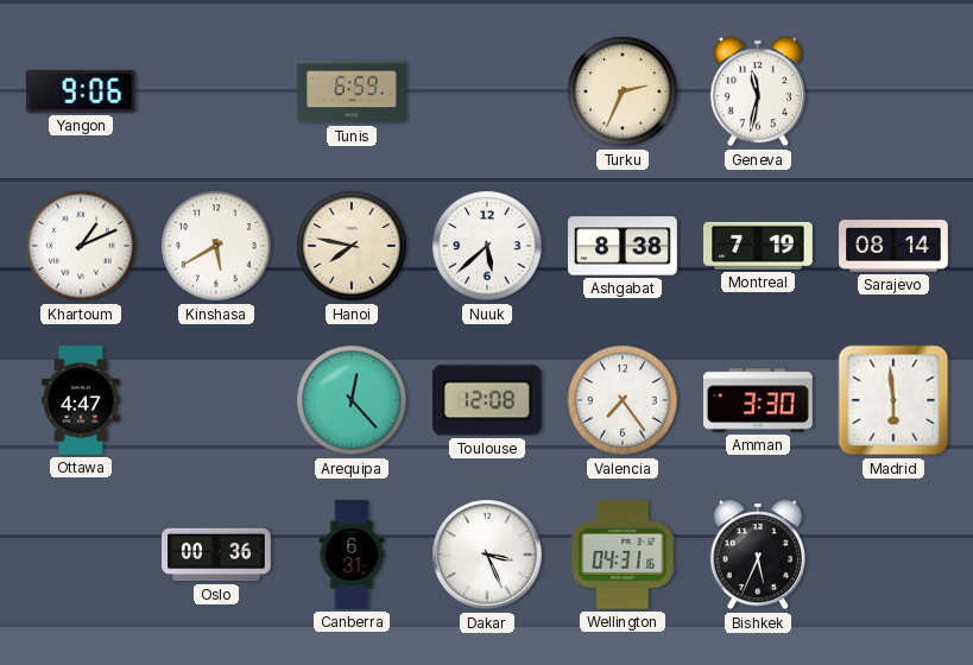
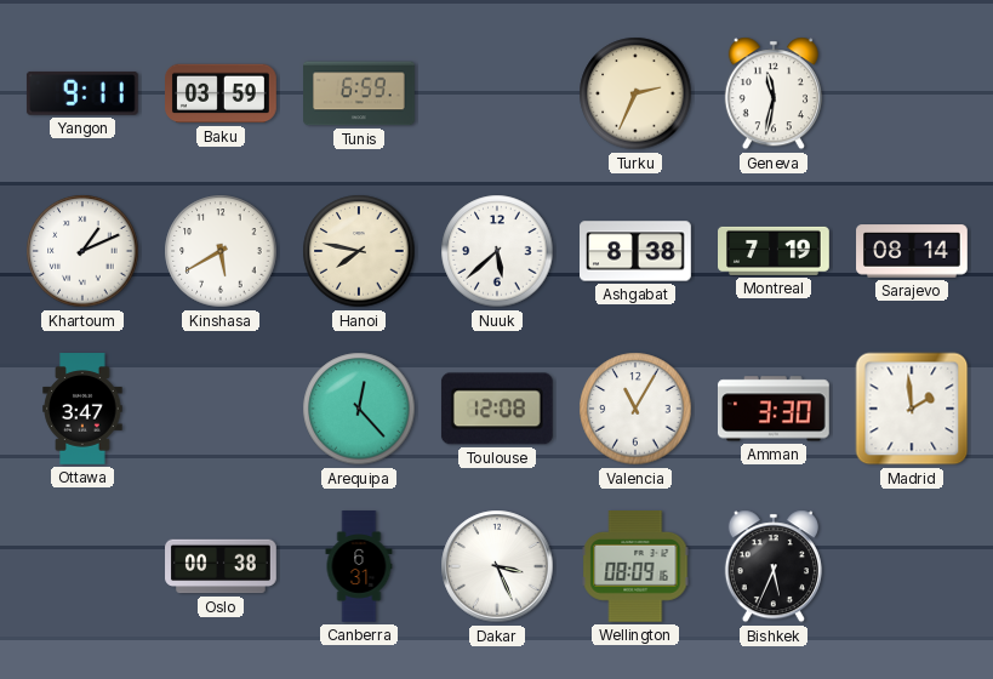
Yangon: 9:06 -> 9:11
Baku: none -> 03:59
Ottawa: 4:47 -> 3:47
Valencia: 7:24 -> 11:05
Madrid: 5:59 -> 1:59
Oslo: 00:36 -> 00:38
Wellington: 04:31 -> 08:09
